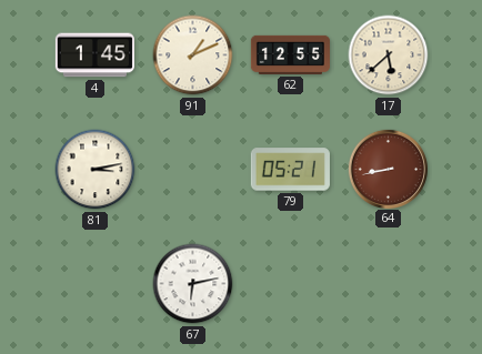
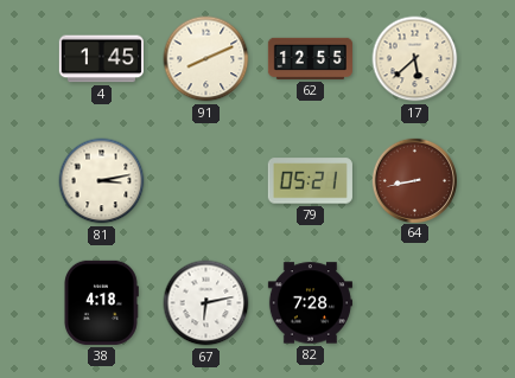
91: 1:11 -> 8:11
38: none -> 4:18
82: none -> 7:28
